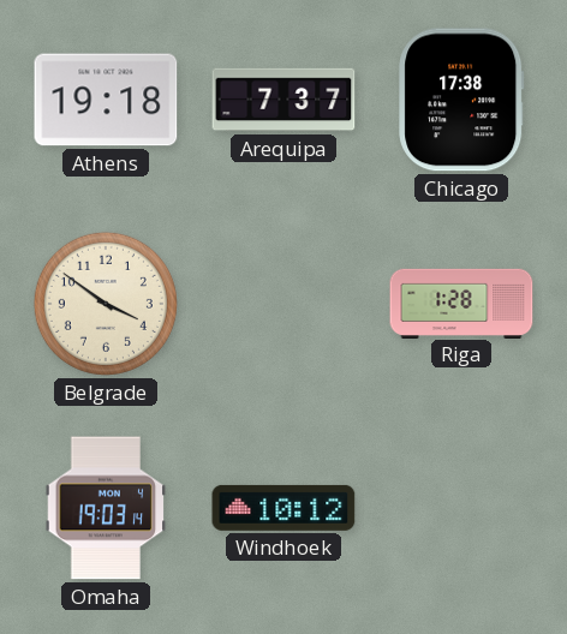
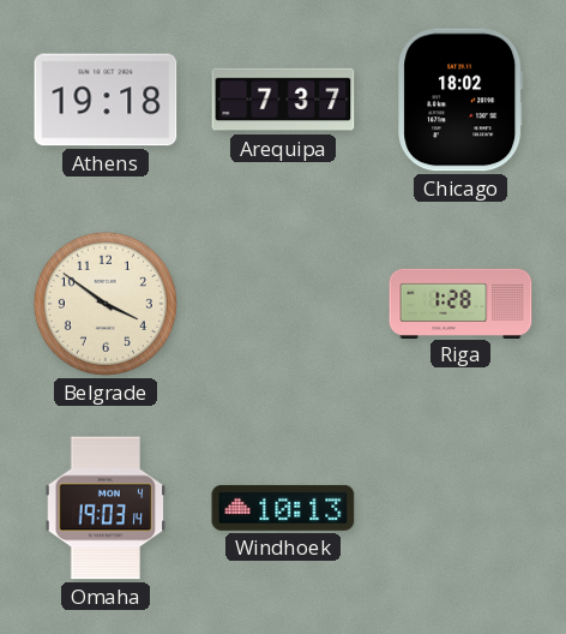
Chicago: 17:38 -> 18:02
Windhoek: 10:12 -> 10:13
